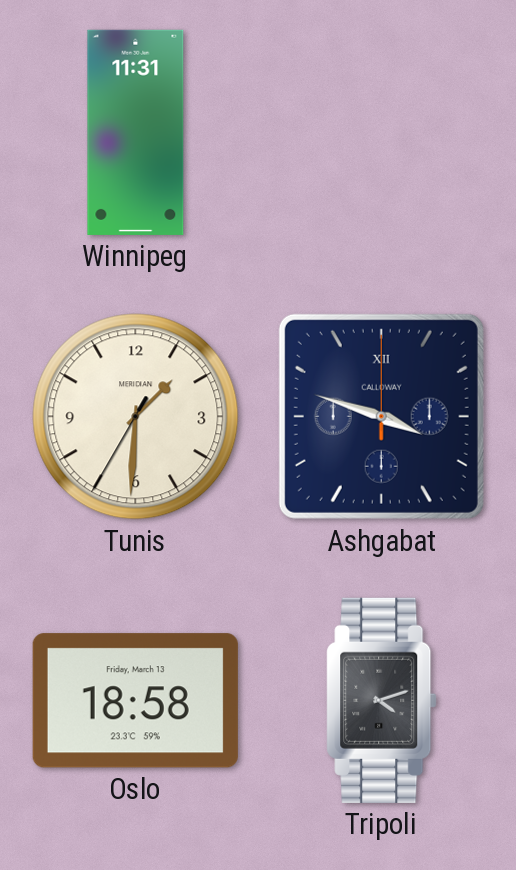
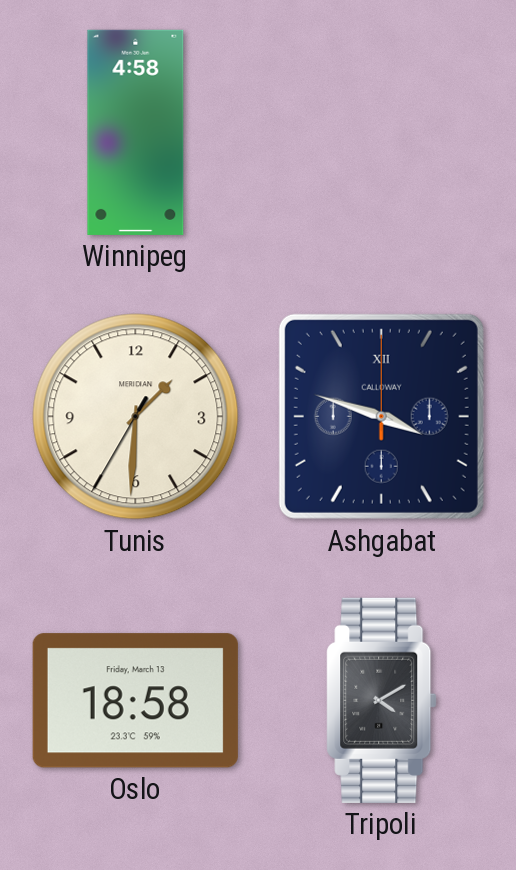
Winnipeg: 11:31 -> 4:58
Tripoli: 4:12 -> 4:10
